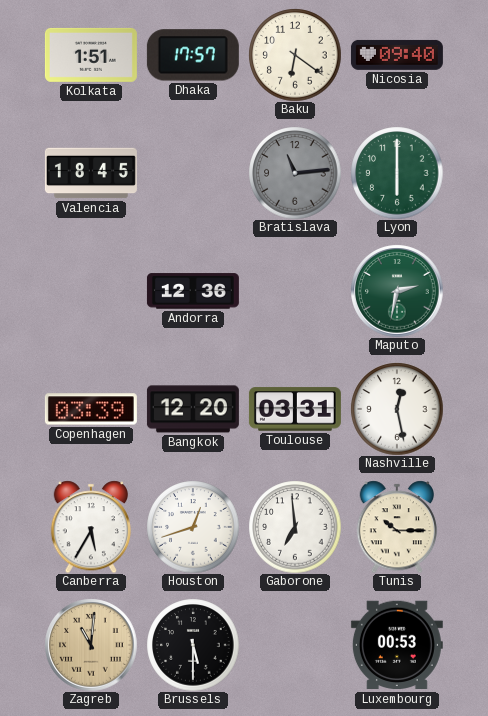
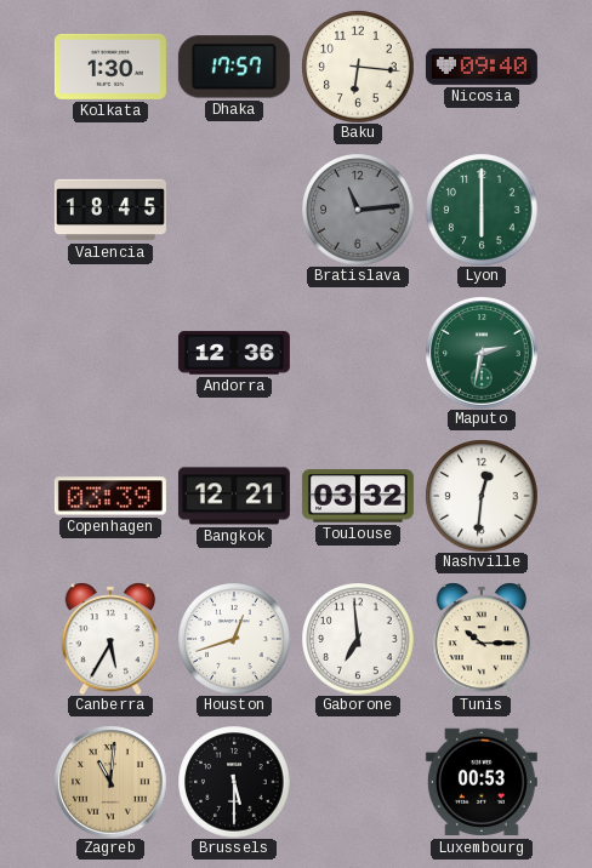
Kolkata: 1:51 -> 1:30
Baku: 6:21 -> 6:16
Bangkok: 12:20 -> 12:21
Toulouse: 03:31 -> 03:32
Nashville: 12:28 -> 12:31
